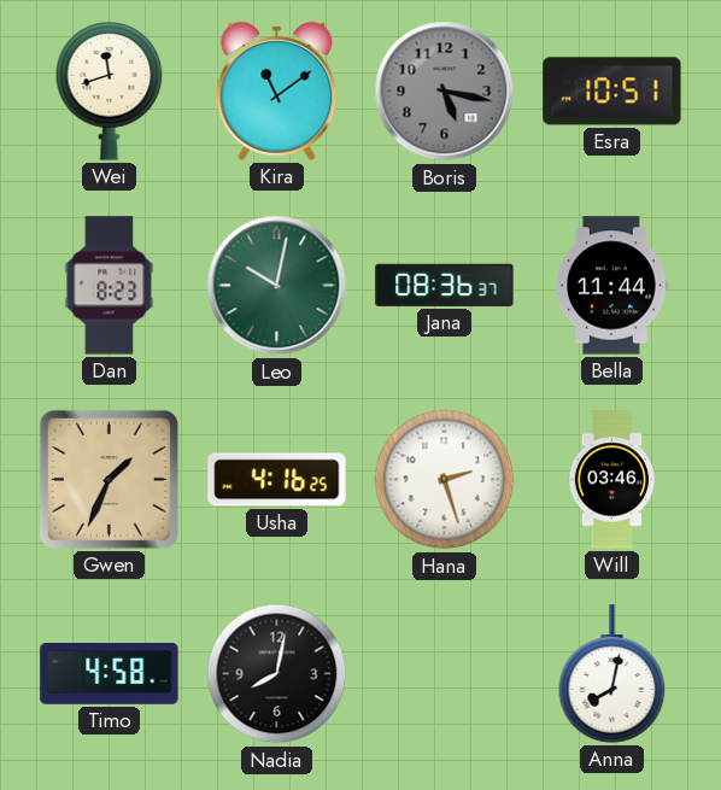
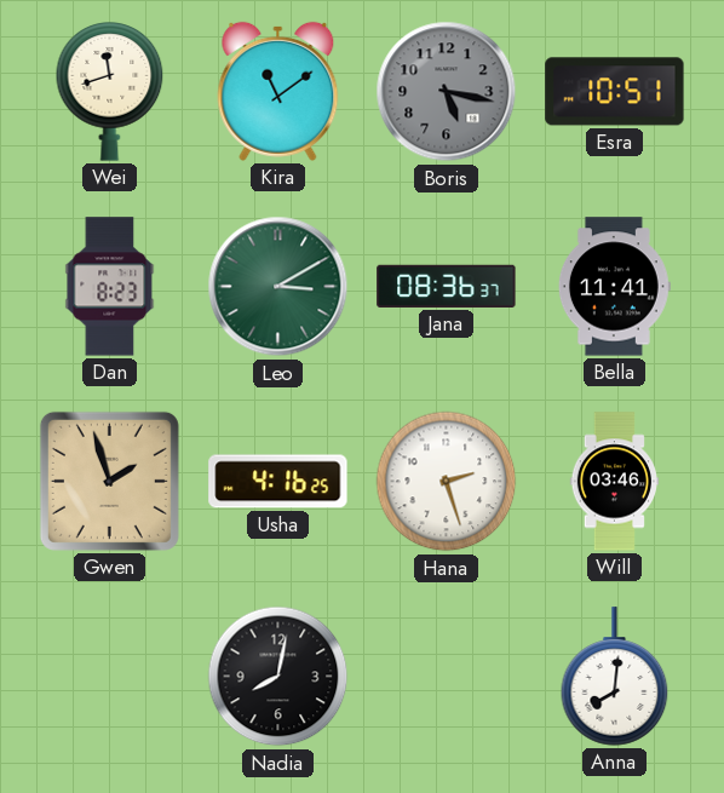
Leo: 10:02 -> 3:10
Bella: 11:44 -> 11:41
Gwen: 1:34 -> 1:57
Timo: 4:58 -> none
Anna: 8:02 -> 8:01
